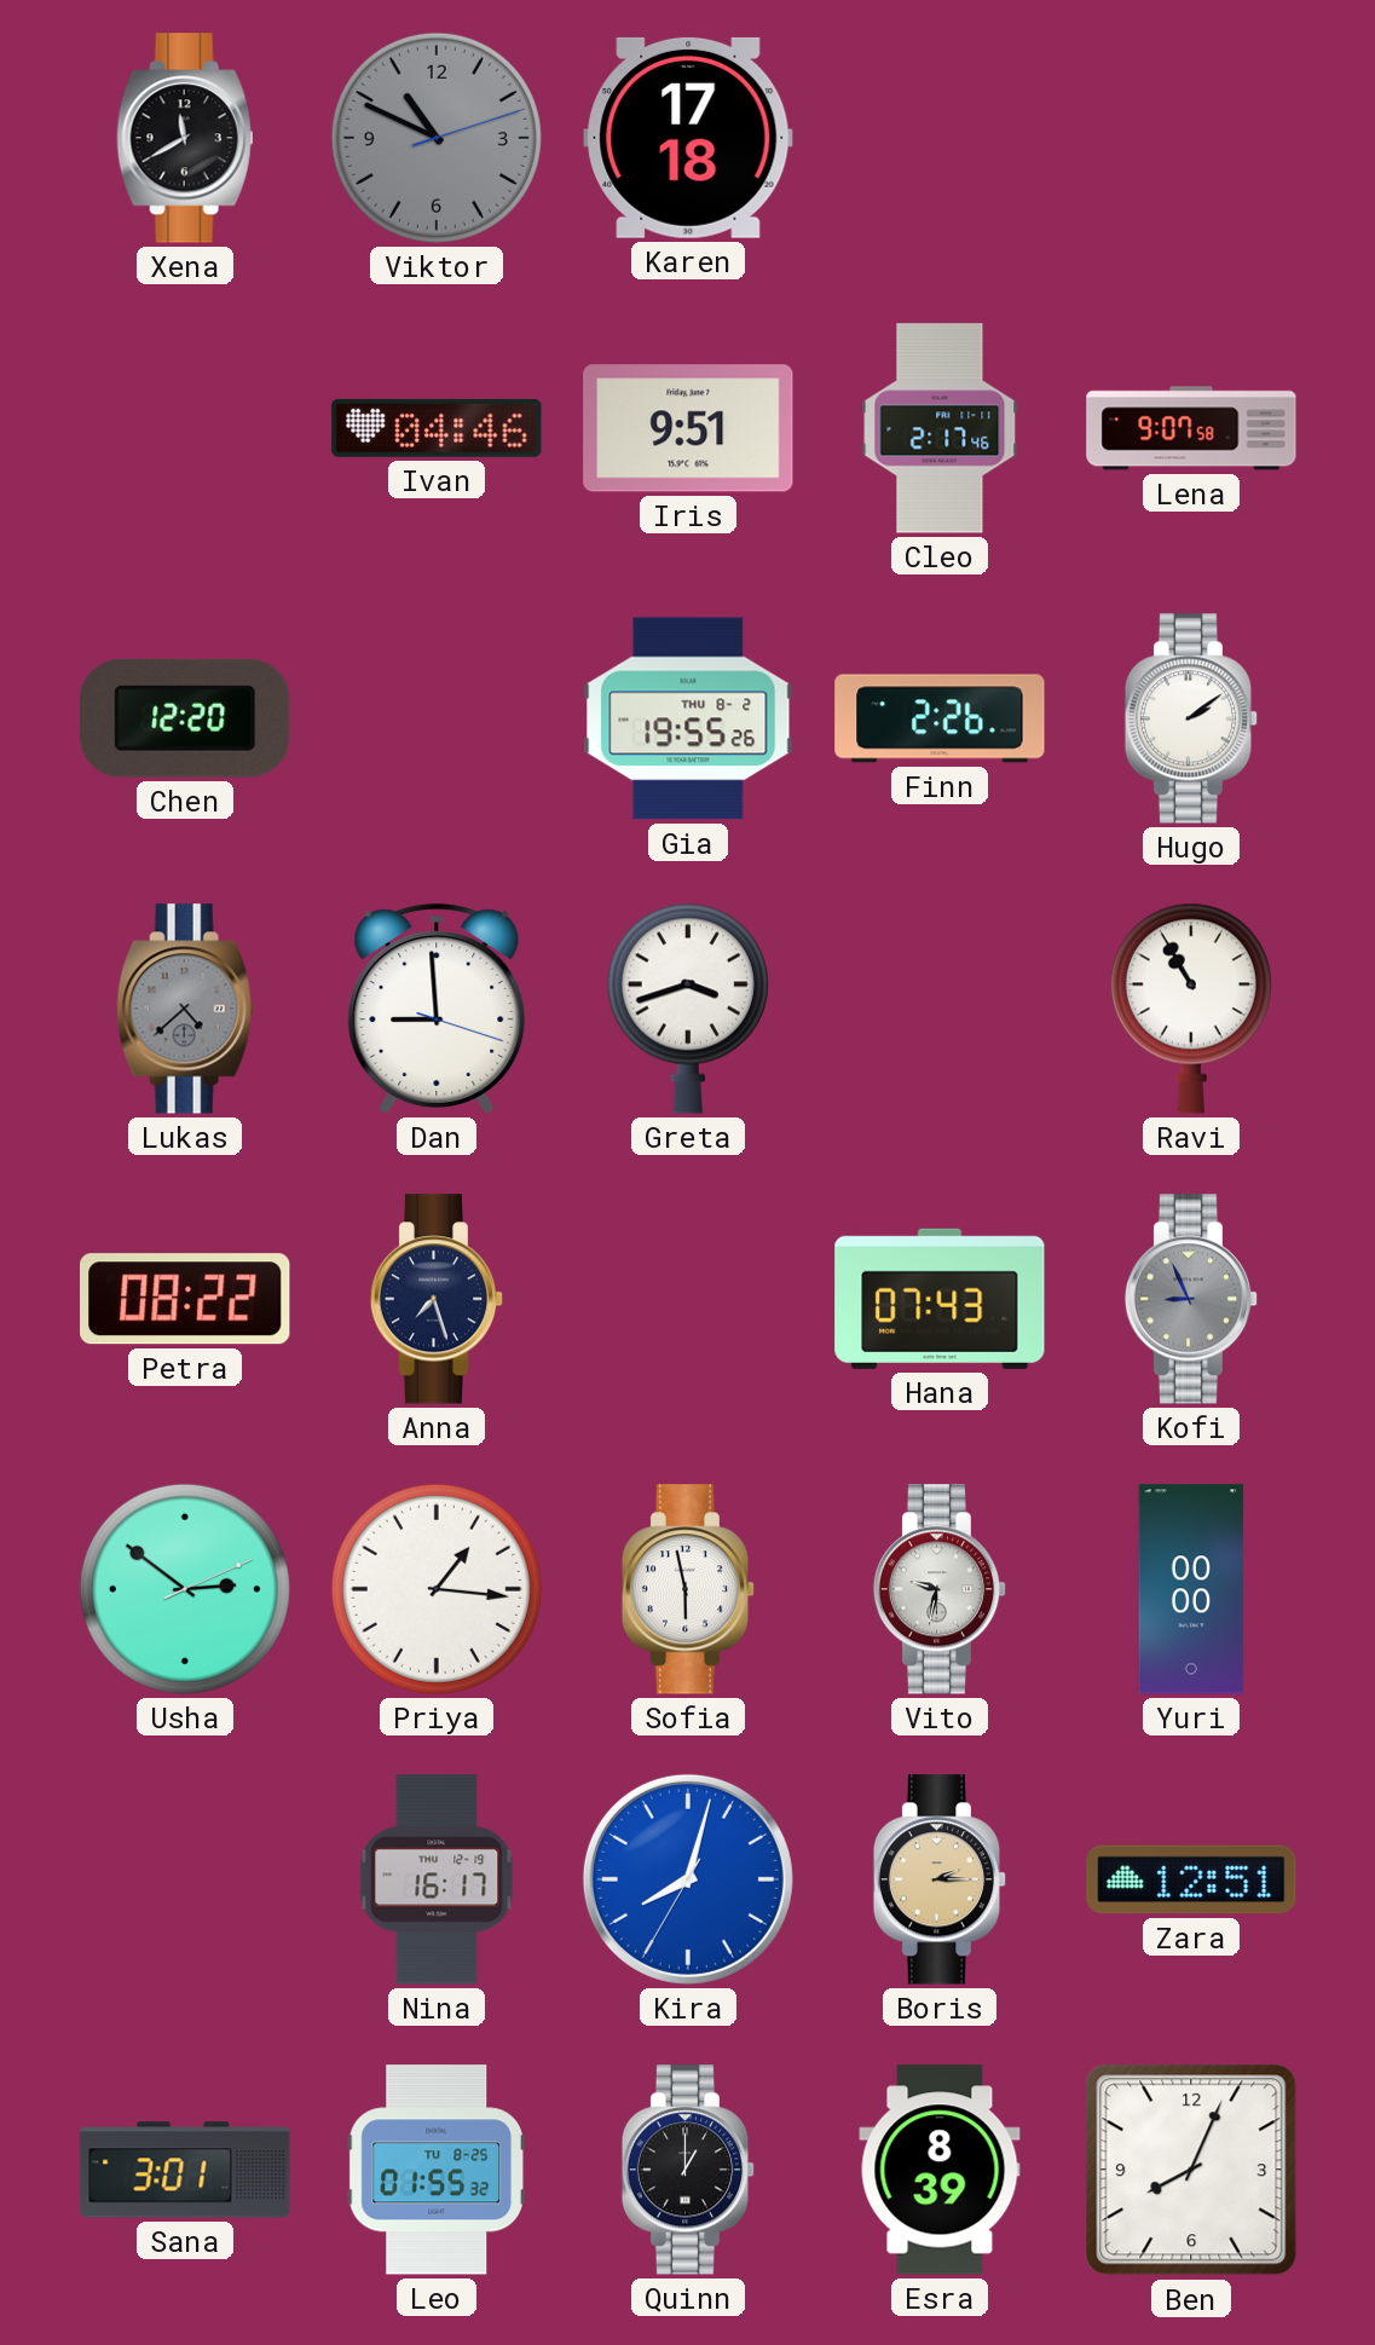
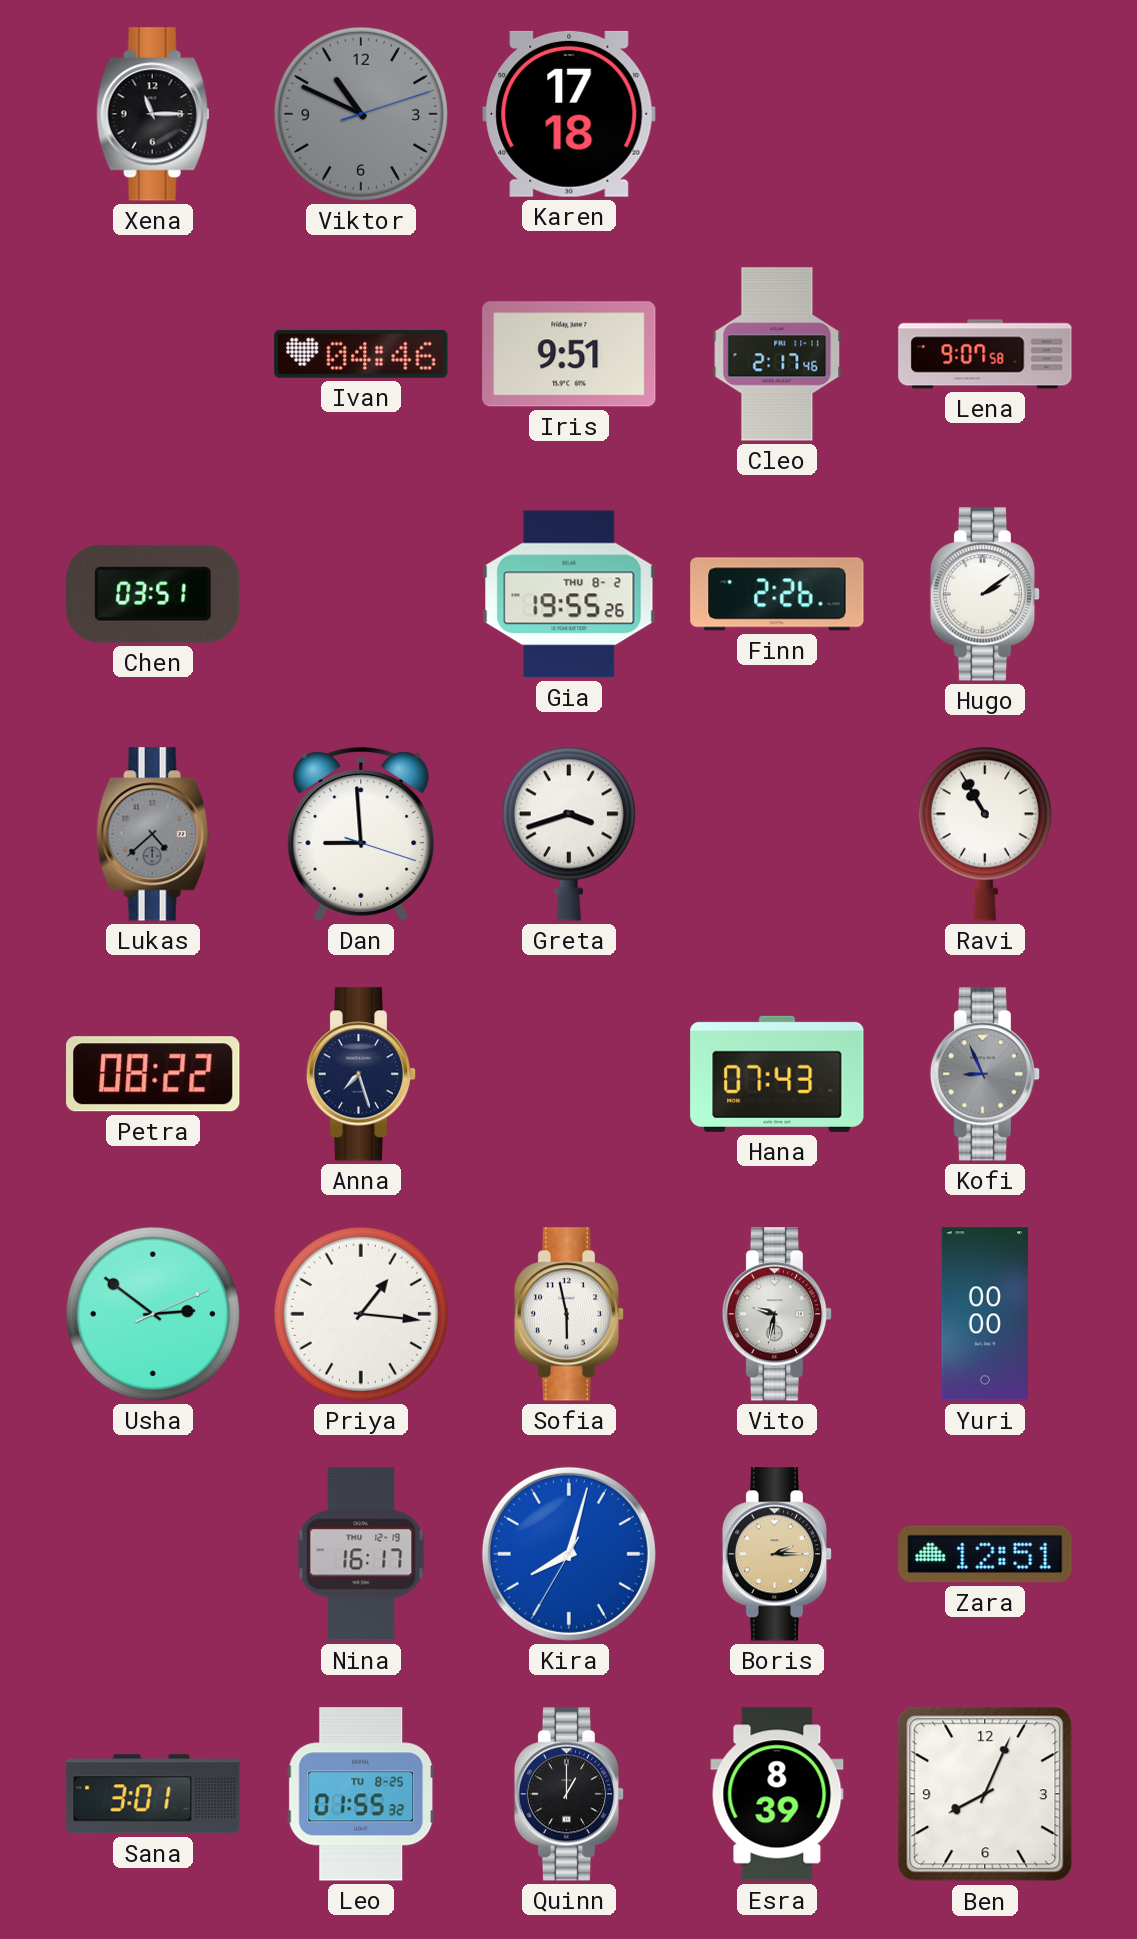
Xena: 11:40 -> 11:15
Chen: 12:20 -> 03:51
